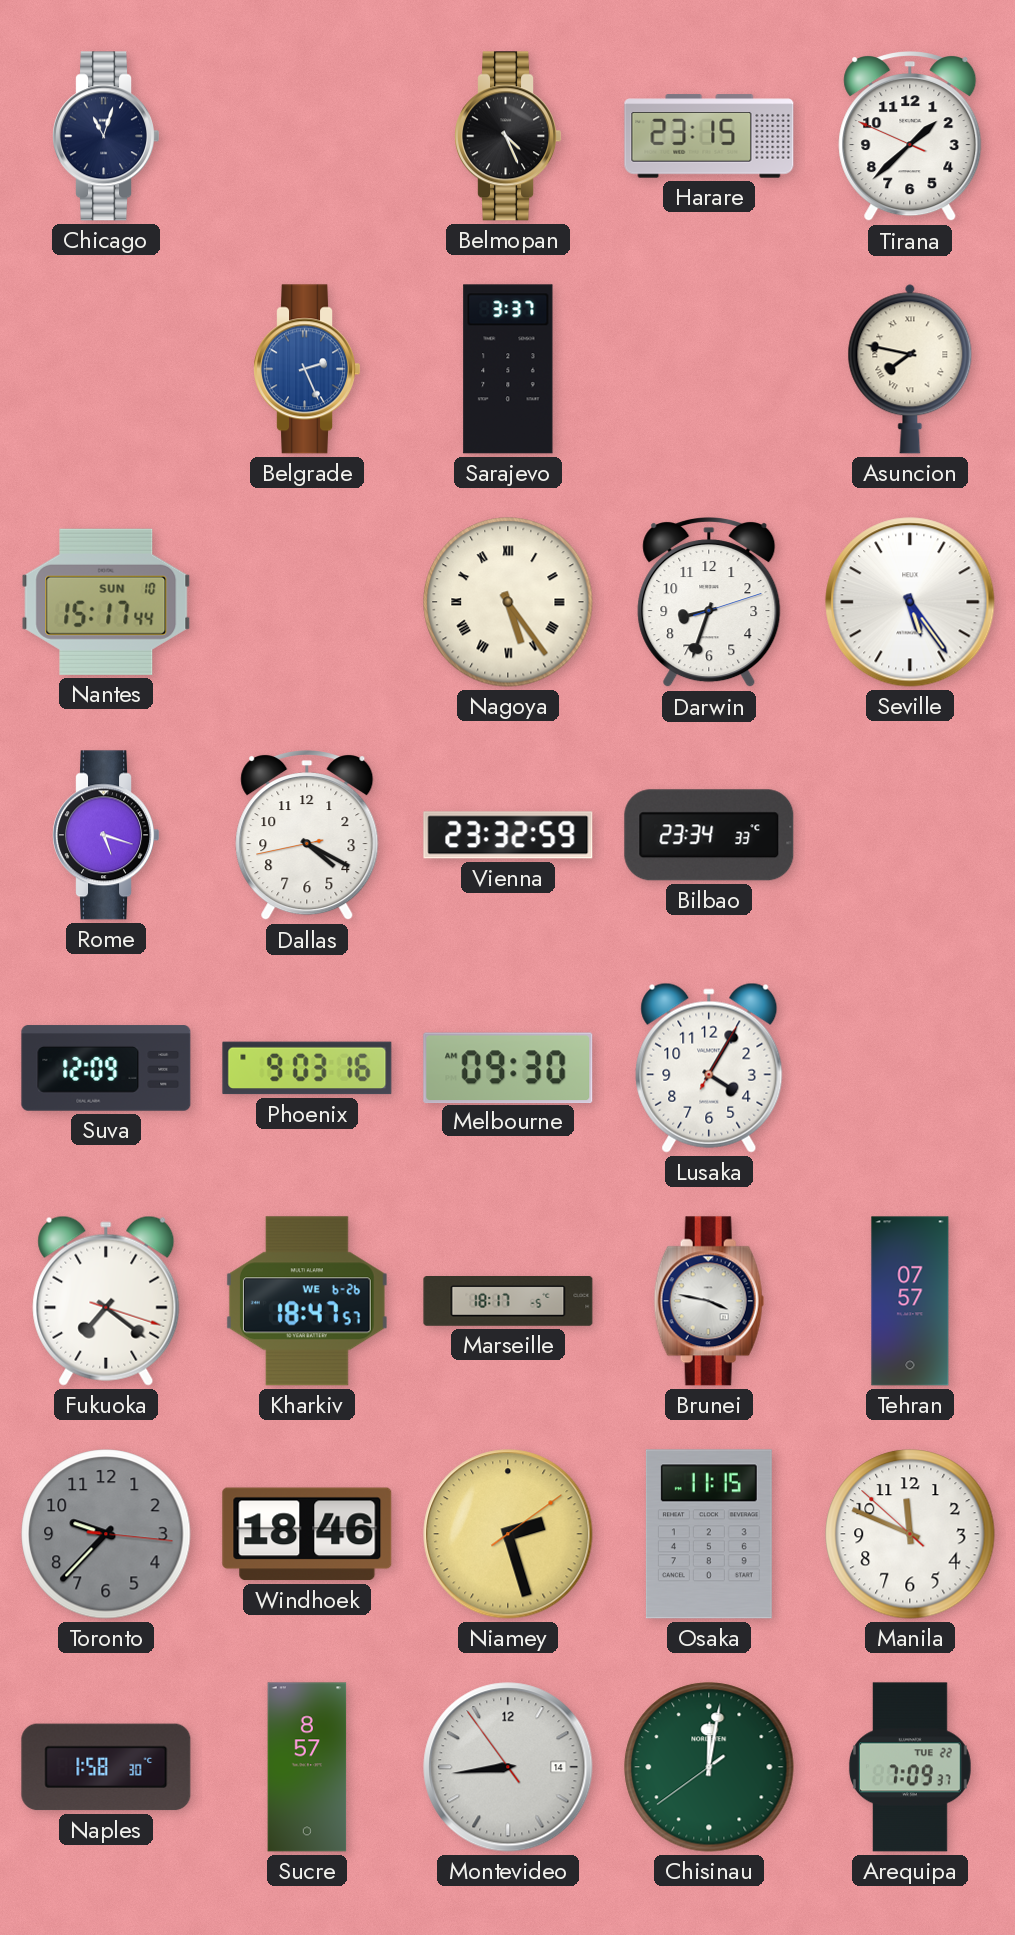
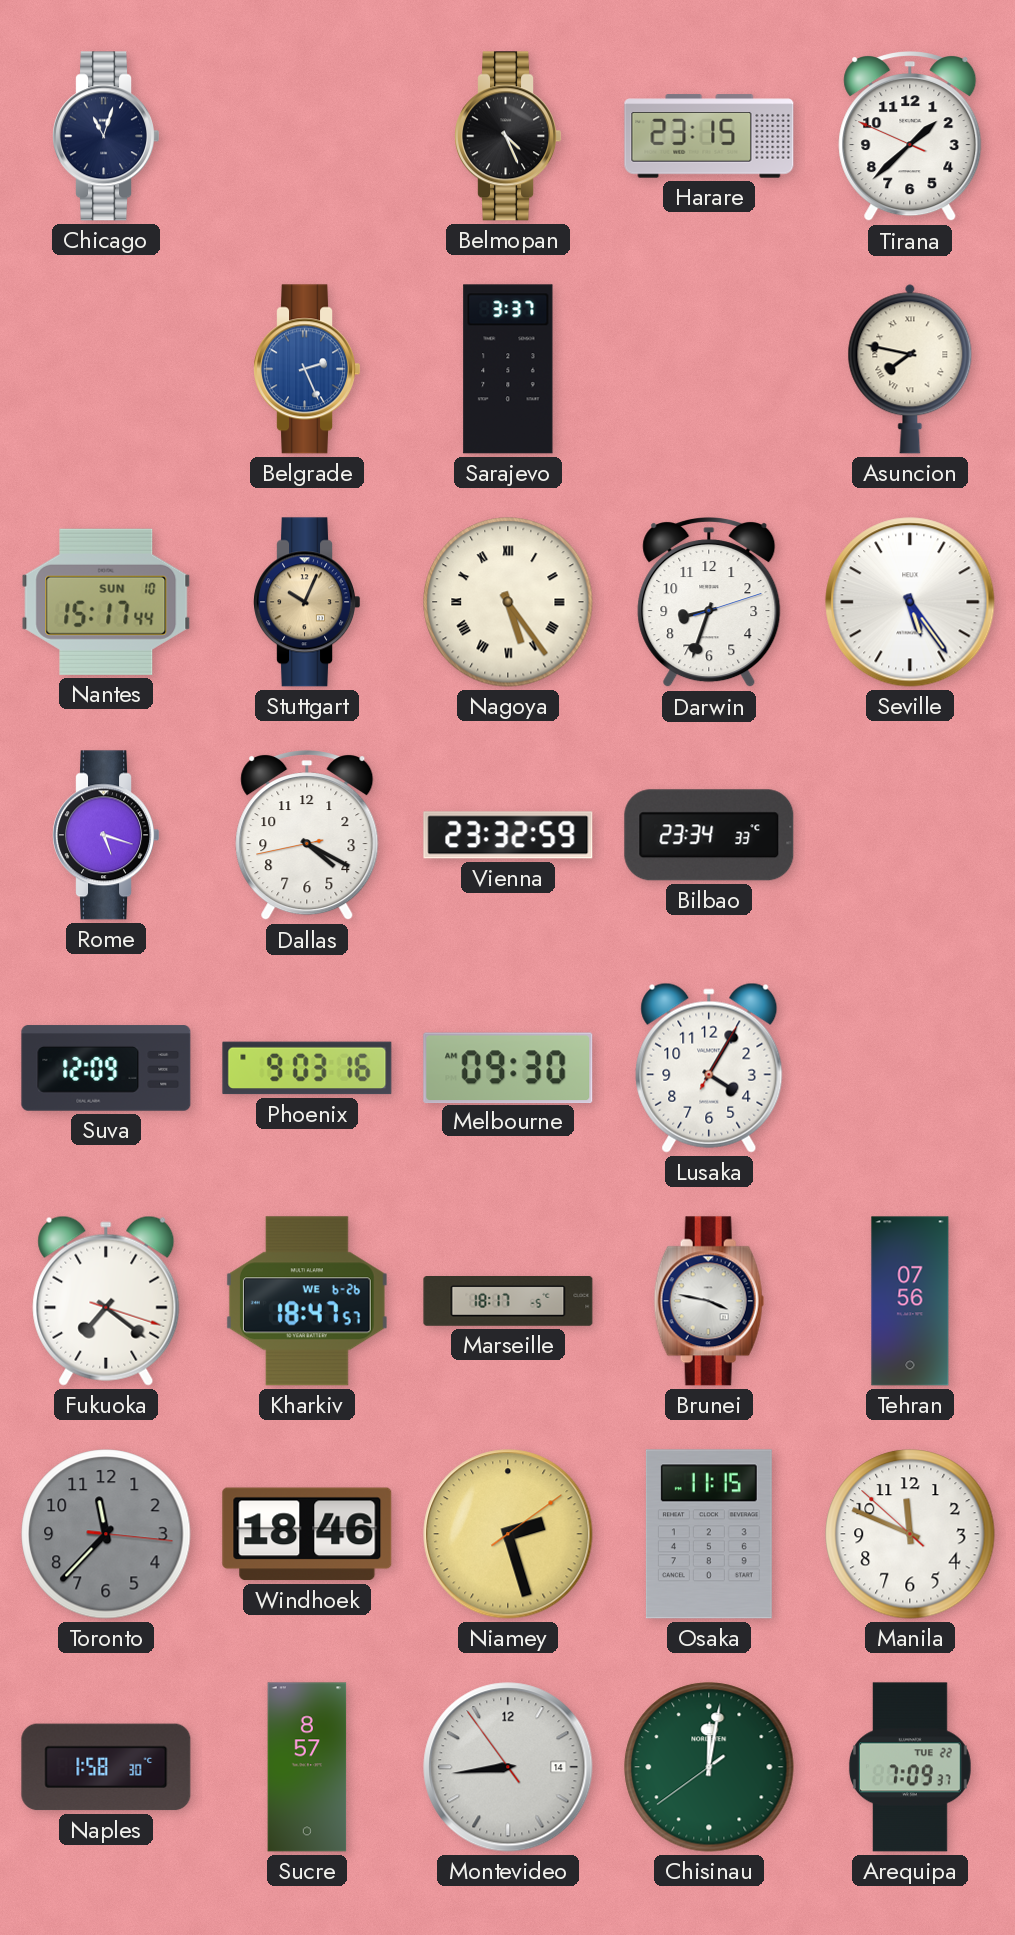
Stuttgart: none -> 10:04
Tehran: 07:57 -> 07:56
Toronto: 9:37 -> 11:37
